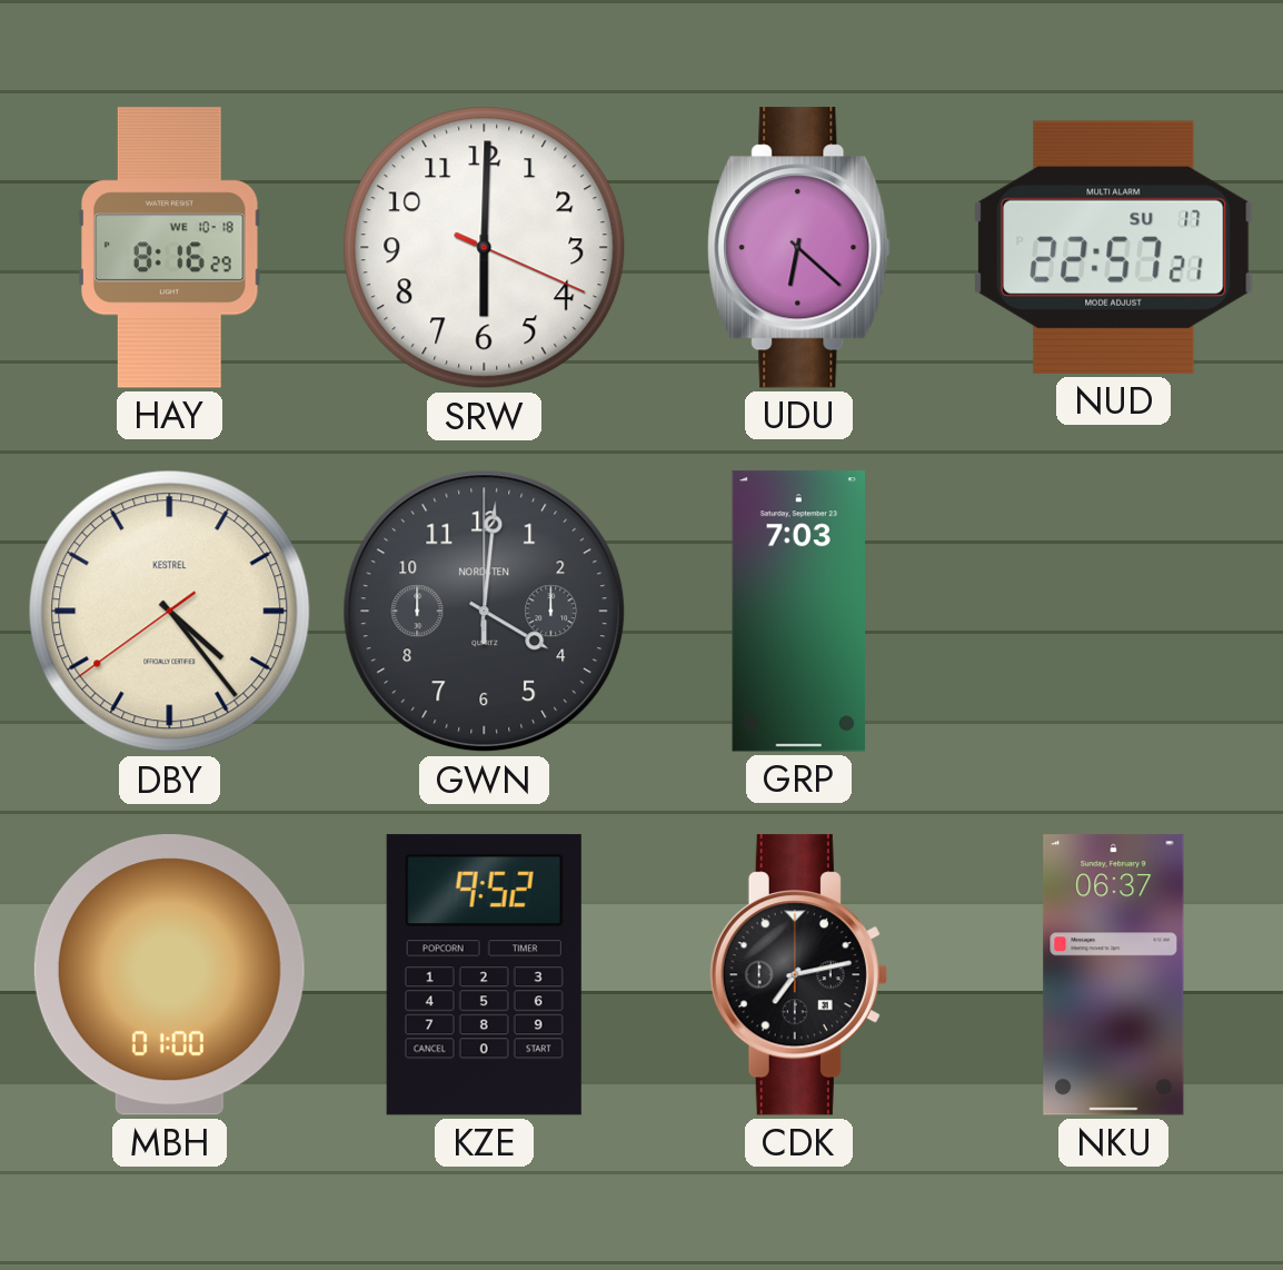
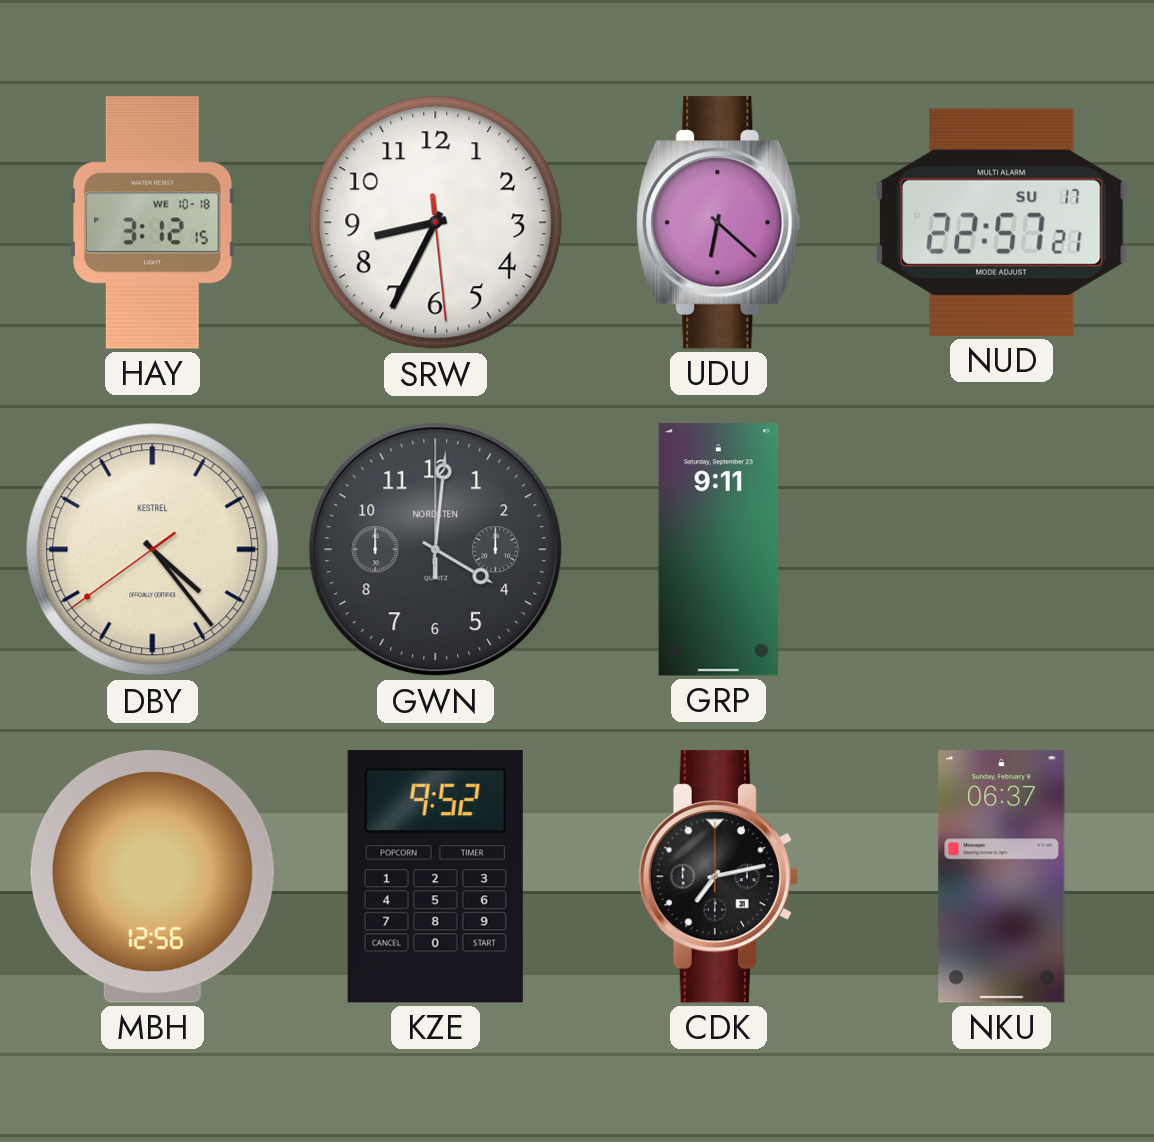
HAY: 8:16 -> 3:12
SRW: 6:00 -> 8:34
GRP: 7:03 -> 9:11
MBH: 01:00 -> 12:56
